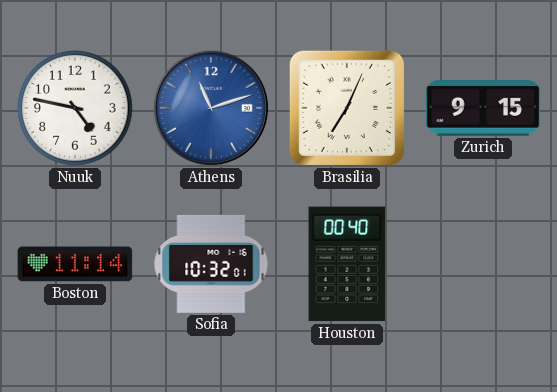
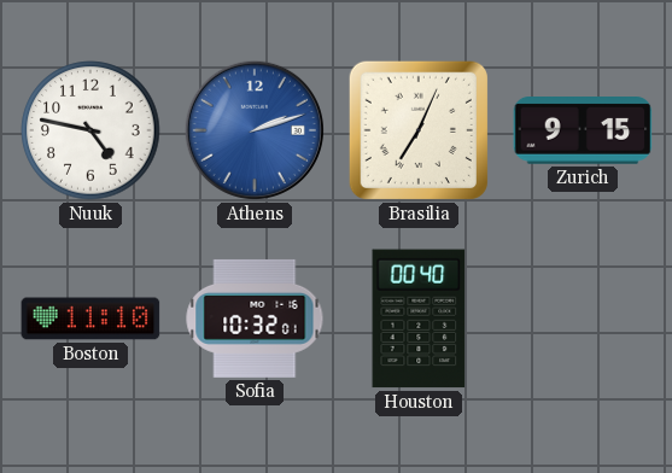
Athens: 11:12 -> 2:12
Boston: 11:14 -> 11:10
